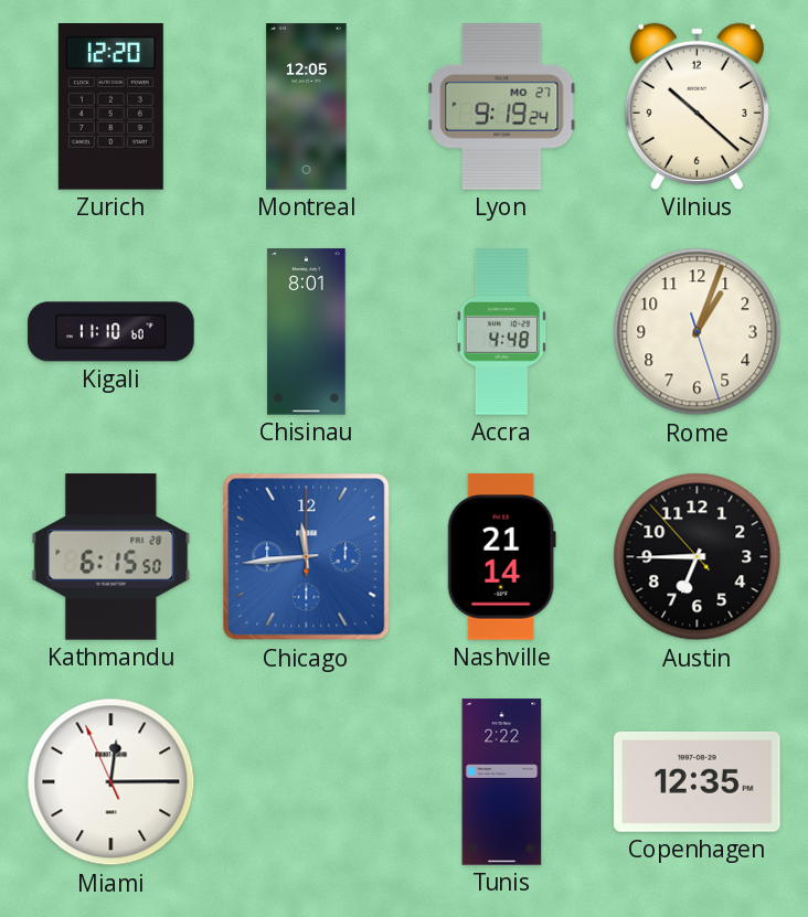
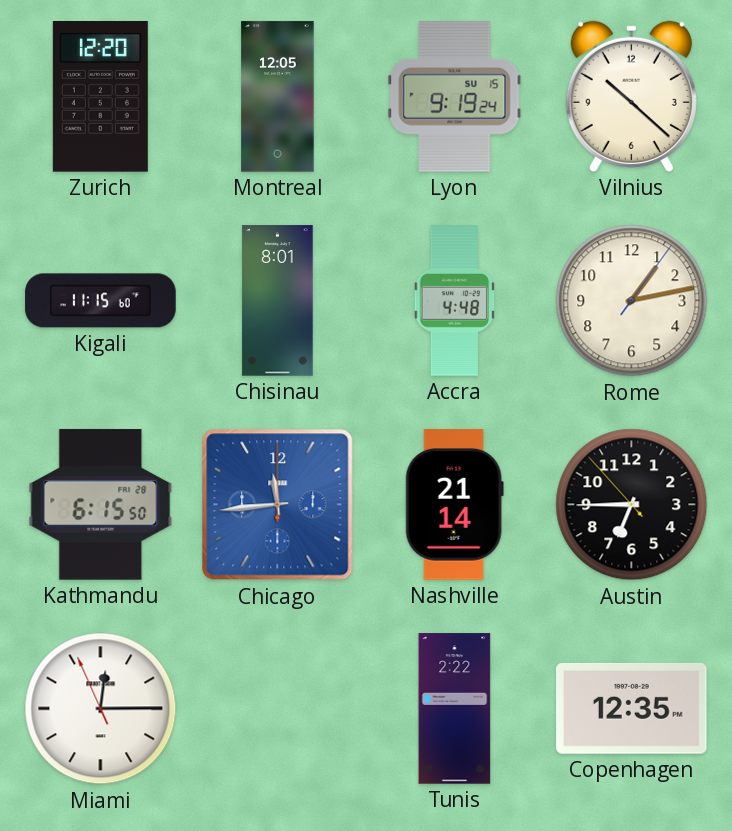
Lyon date: MO 27 -> SU 15
Kigali: 11:10 -> 11:15
Rome: 1:03 -> 1:13
